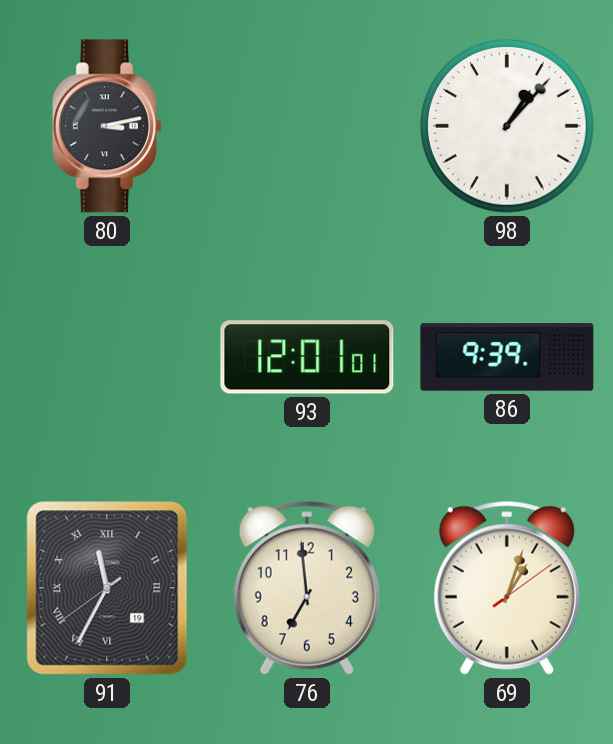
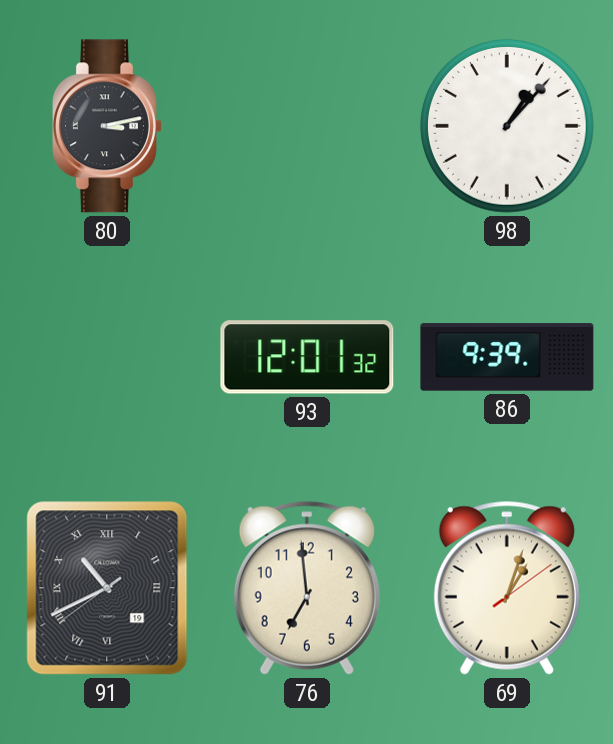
93: 12:01:01 -> 12:01:32
91: 11:34 -> 10:40
